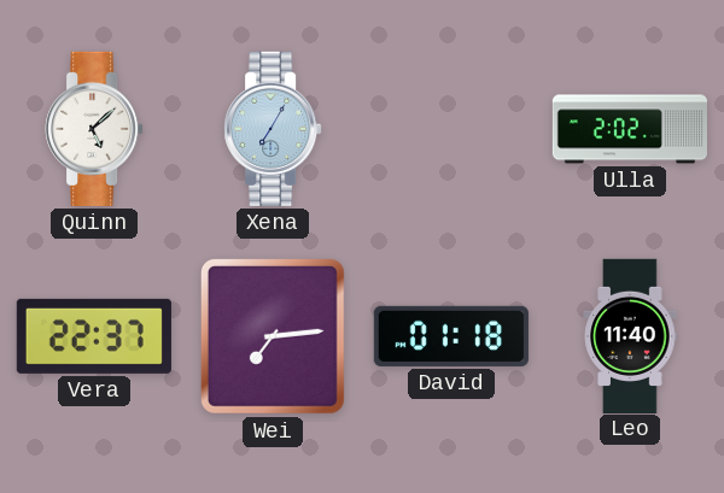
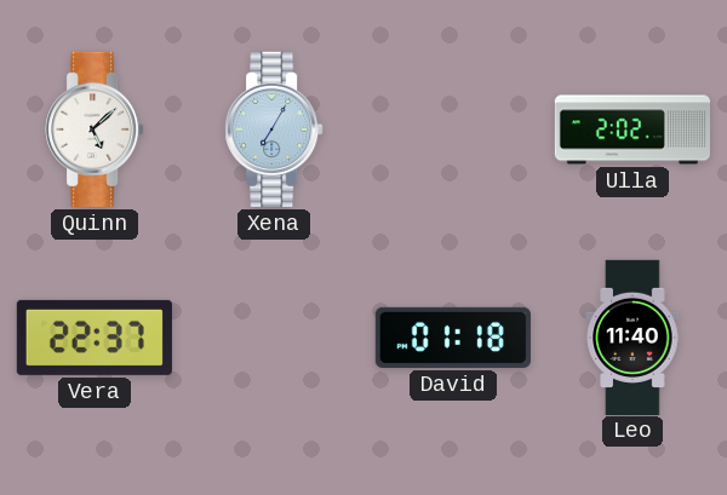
Wei: 7:14 -> none
